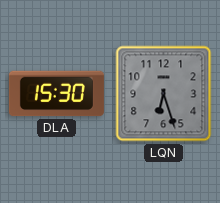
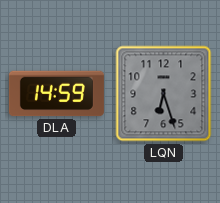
DLA: 15:30 -> 14:59
